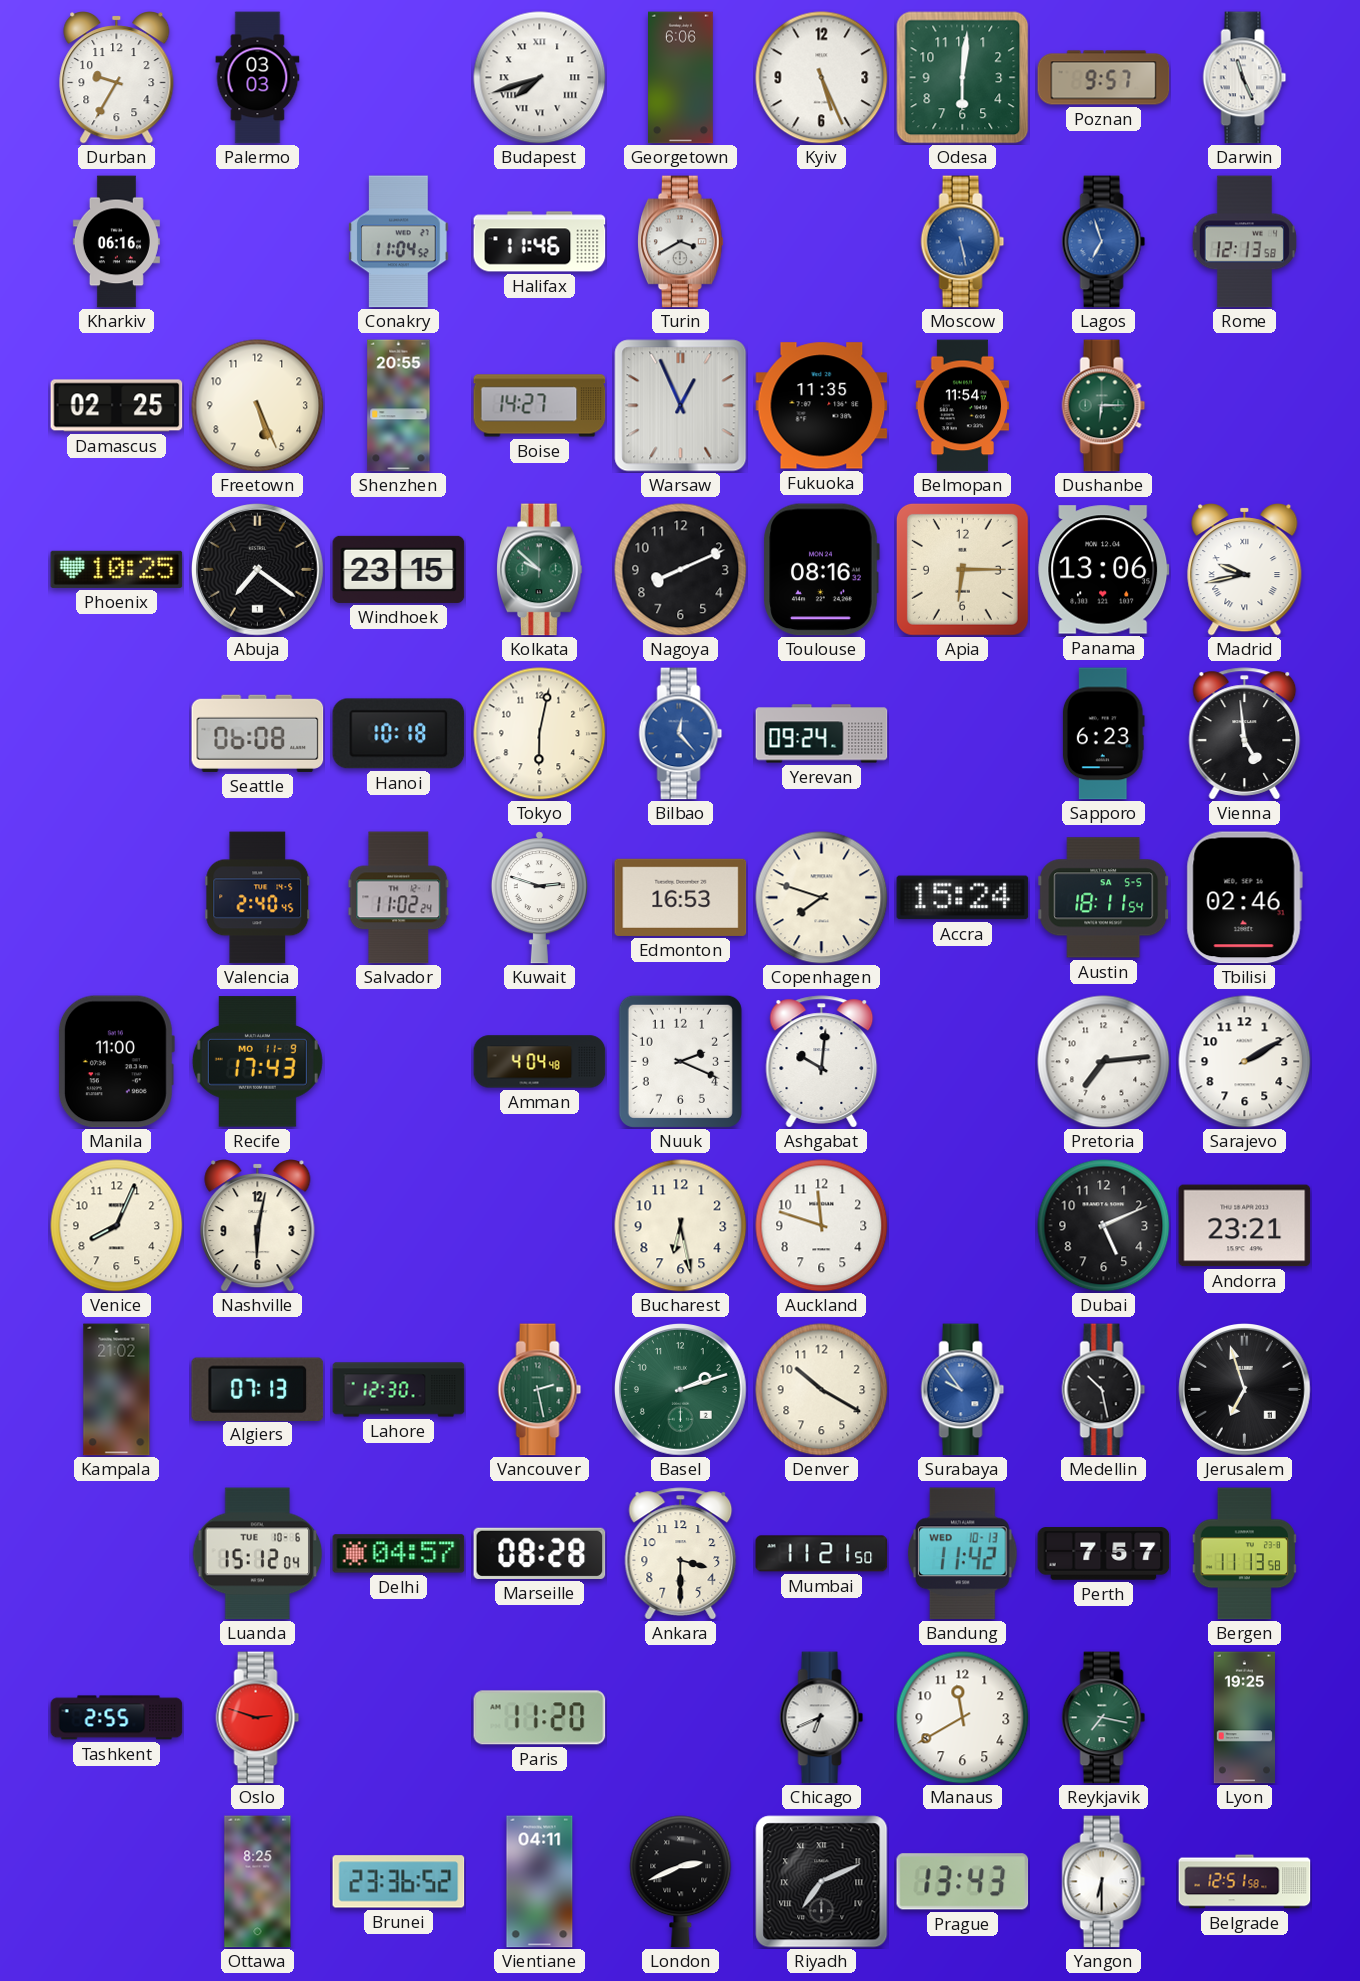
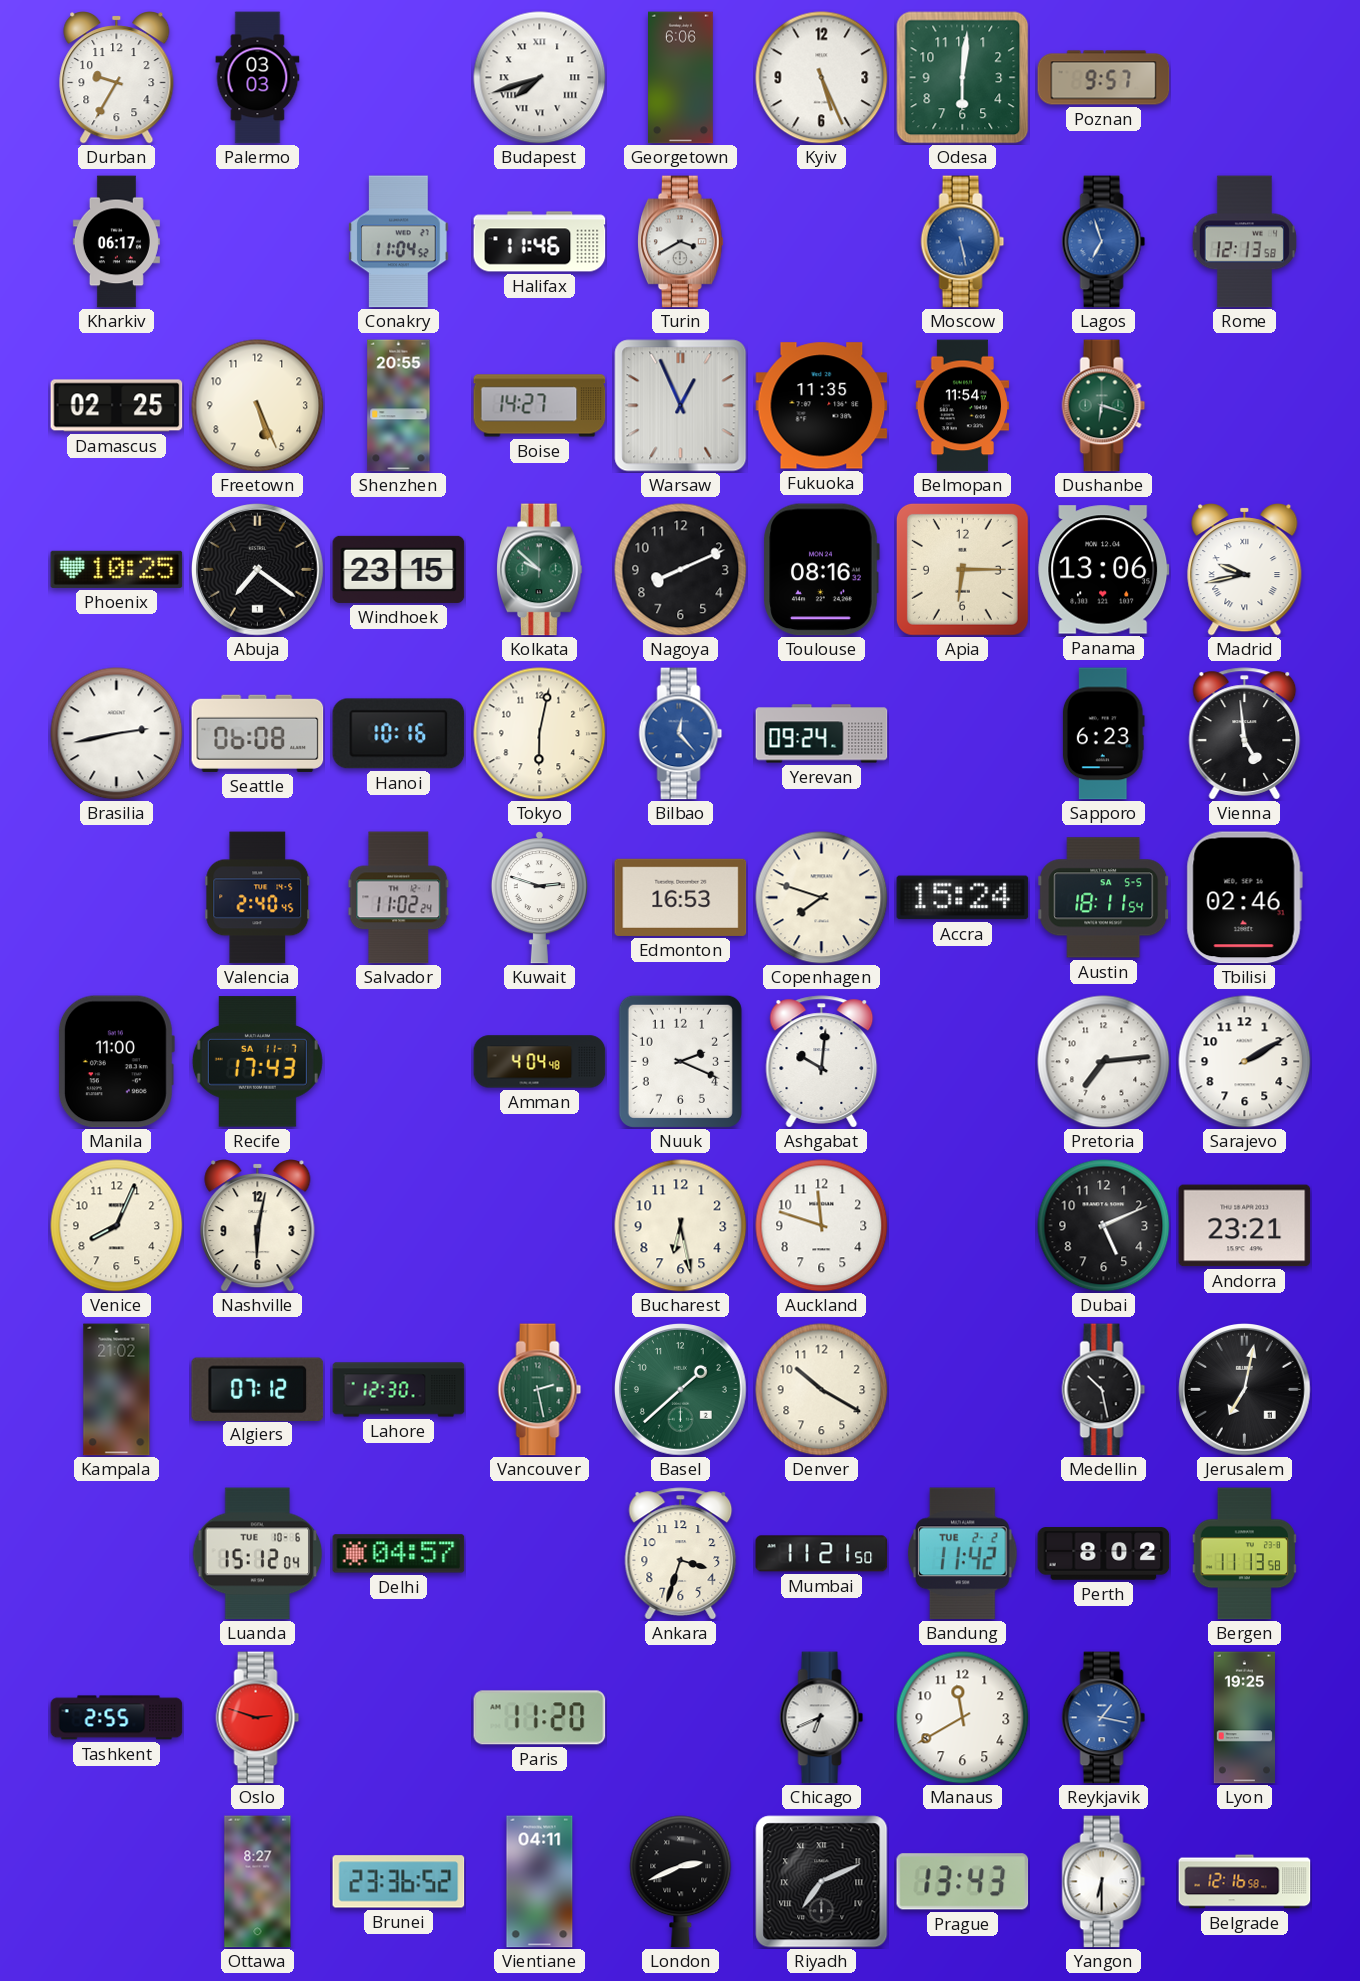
Darwin: 11:26 -> none
Kharkiv: 06:16 -> 06:17
Dushanbe: 6:15 -> 6:18
Brasilia: none -> 2:43
Hanoi: 10:18 -> 10:16
Recife date: MO 11-9 -> SA 11-7
Algiers: 07:13 -> 07:12
Basel: 2:12 -> 1:38
Surabaya: 9:54 -> none
Jerusalem: 6:57 -> 7:02
Marseille: 08:28 -> none
Ankara: 3:30 -> 3:33
Bandung date: WED 10-13 -> TUE 2-2
Perth: 7:57 -> 8:02
Reykjavik: 7:17 -> 1:17
Reykjavik dial: green -> blue
Ottawa: 8:25 -> 8:27
Belgrade: 12:51 -> 12:16
